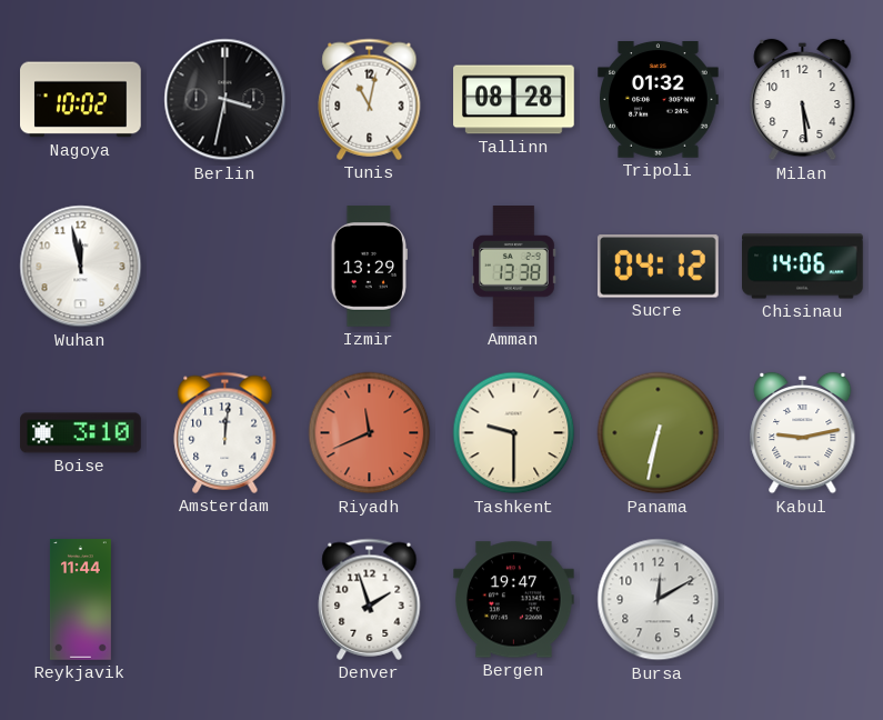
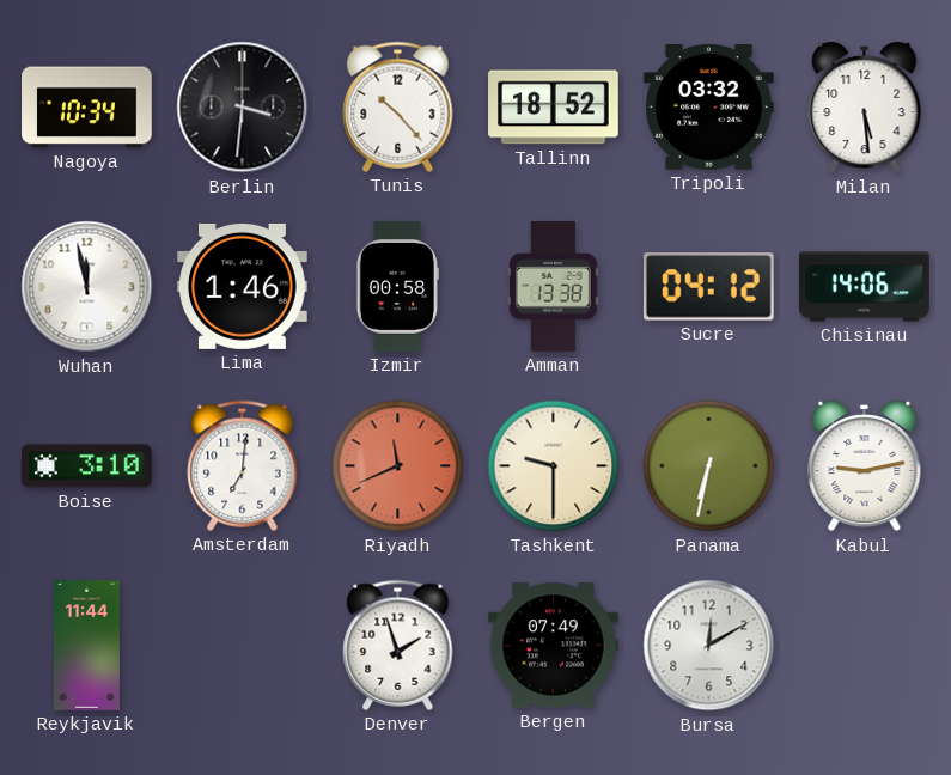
Nagoya: 10:02 -> 10:34
Berlin: 3:32 -> 3:31
Tunis: 11:02 -> 10:23
Tallinn: 08:28 -> 18:52
Tripoli: 01:32 -> 03:32
Lima: none -> 1:46
Izmir: 13:29 -> 00:58
Amsterdam: 12:01 -> 7:01
Bergen: 19:47 -> 07:49
